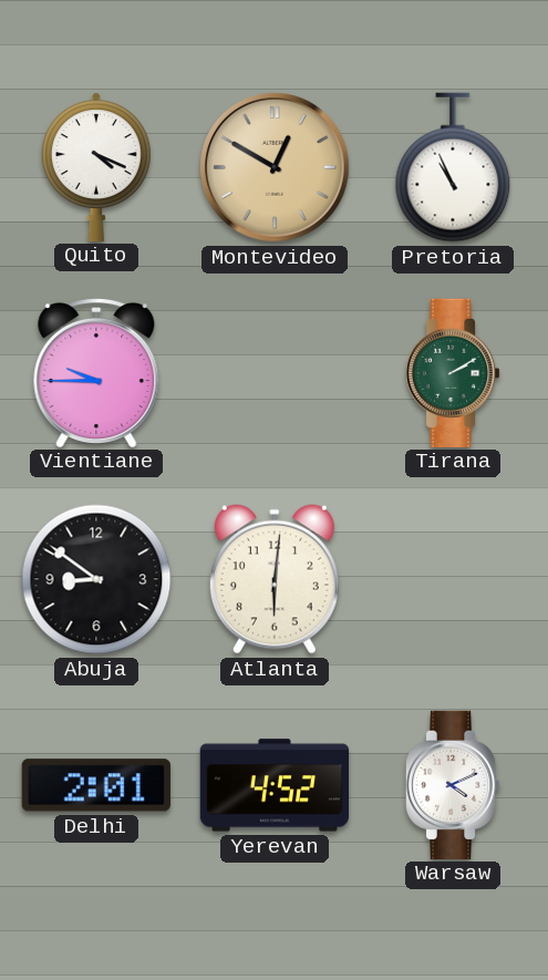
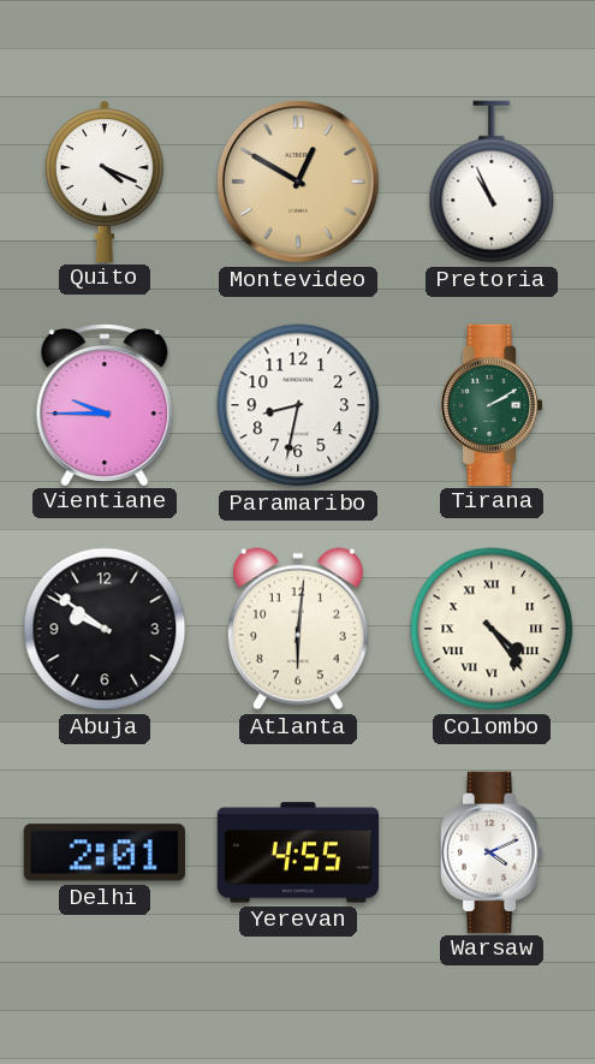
Paramaribo: none -> 8:32
Abuja: 8:51 -> 9:51
Colombo: none -> 4:24
Yerevan: 4:52 -> 4:55
